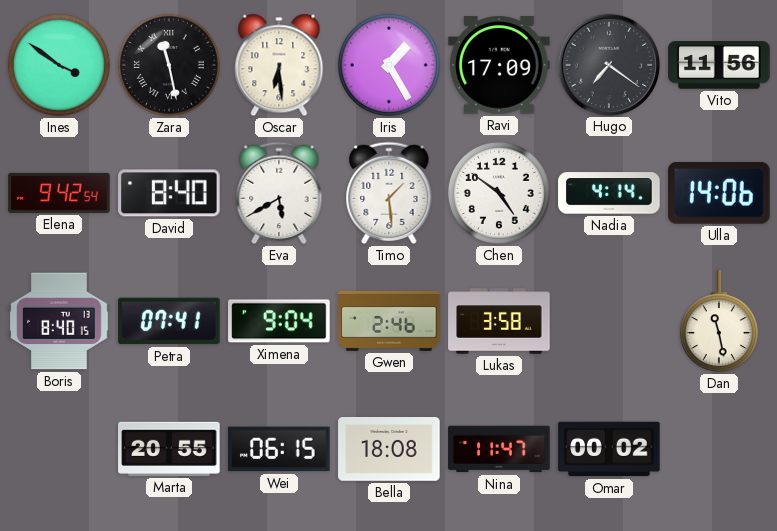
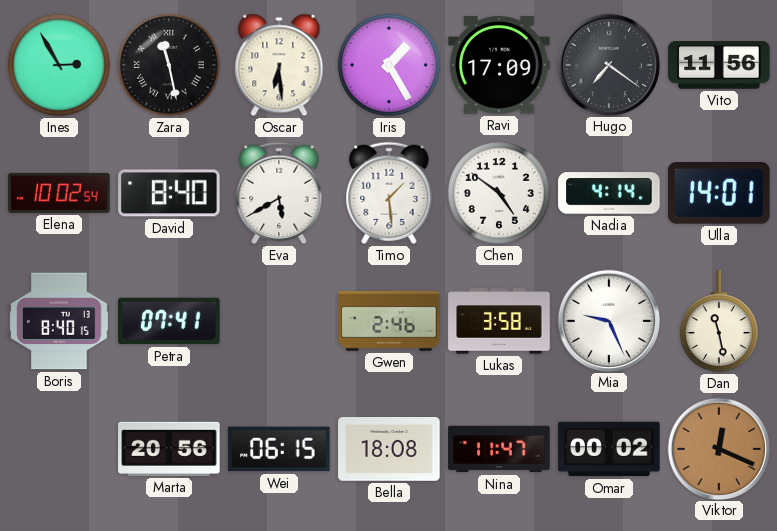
Ines: 3:51 -> 2:55
Elena: 9:42 -> 10:02
Ulla: 14:06 -> 14:01
Ximena: 9:04 -> none
Mia: none -> 9:26
Marta: 20:55 -> 20:56
Viktor: none -> 12:19
